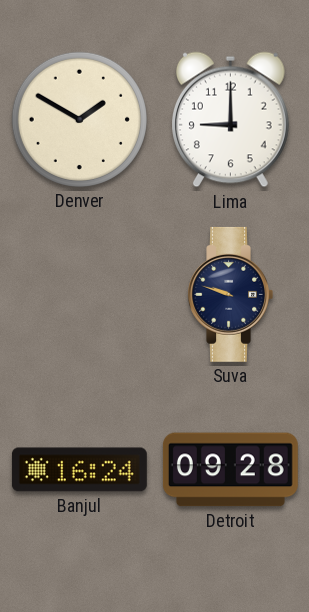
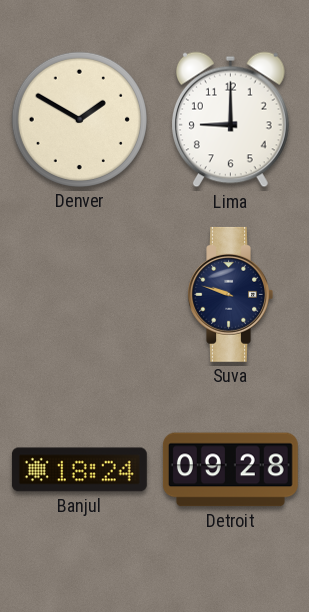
Banjul: 16:24 -> 18:24
